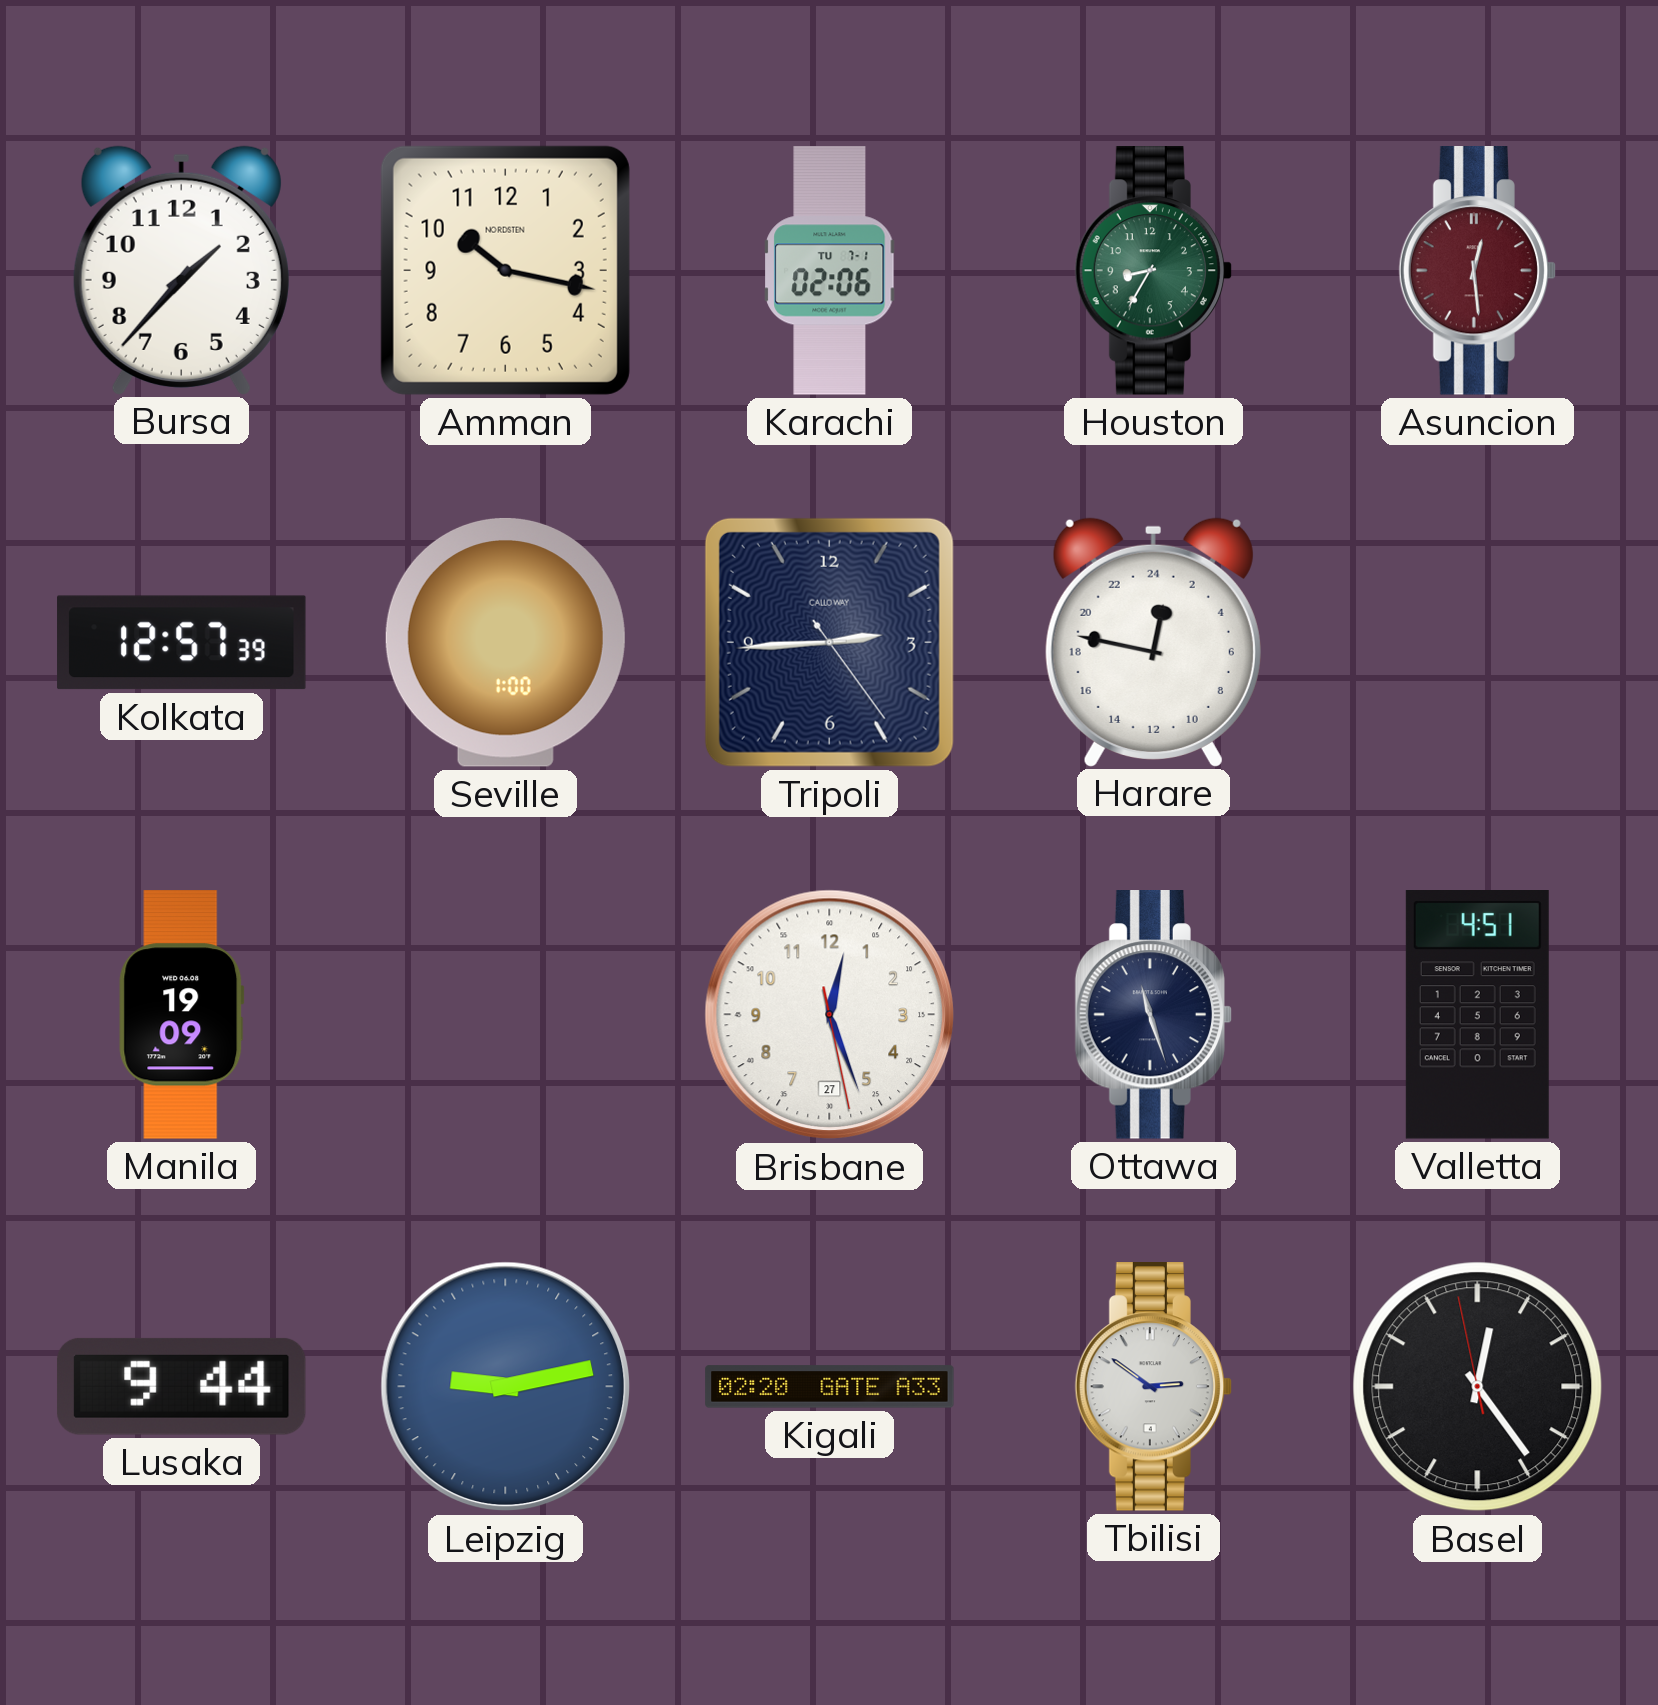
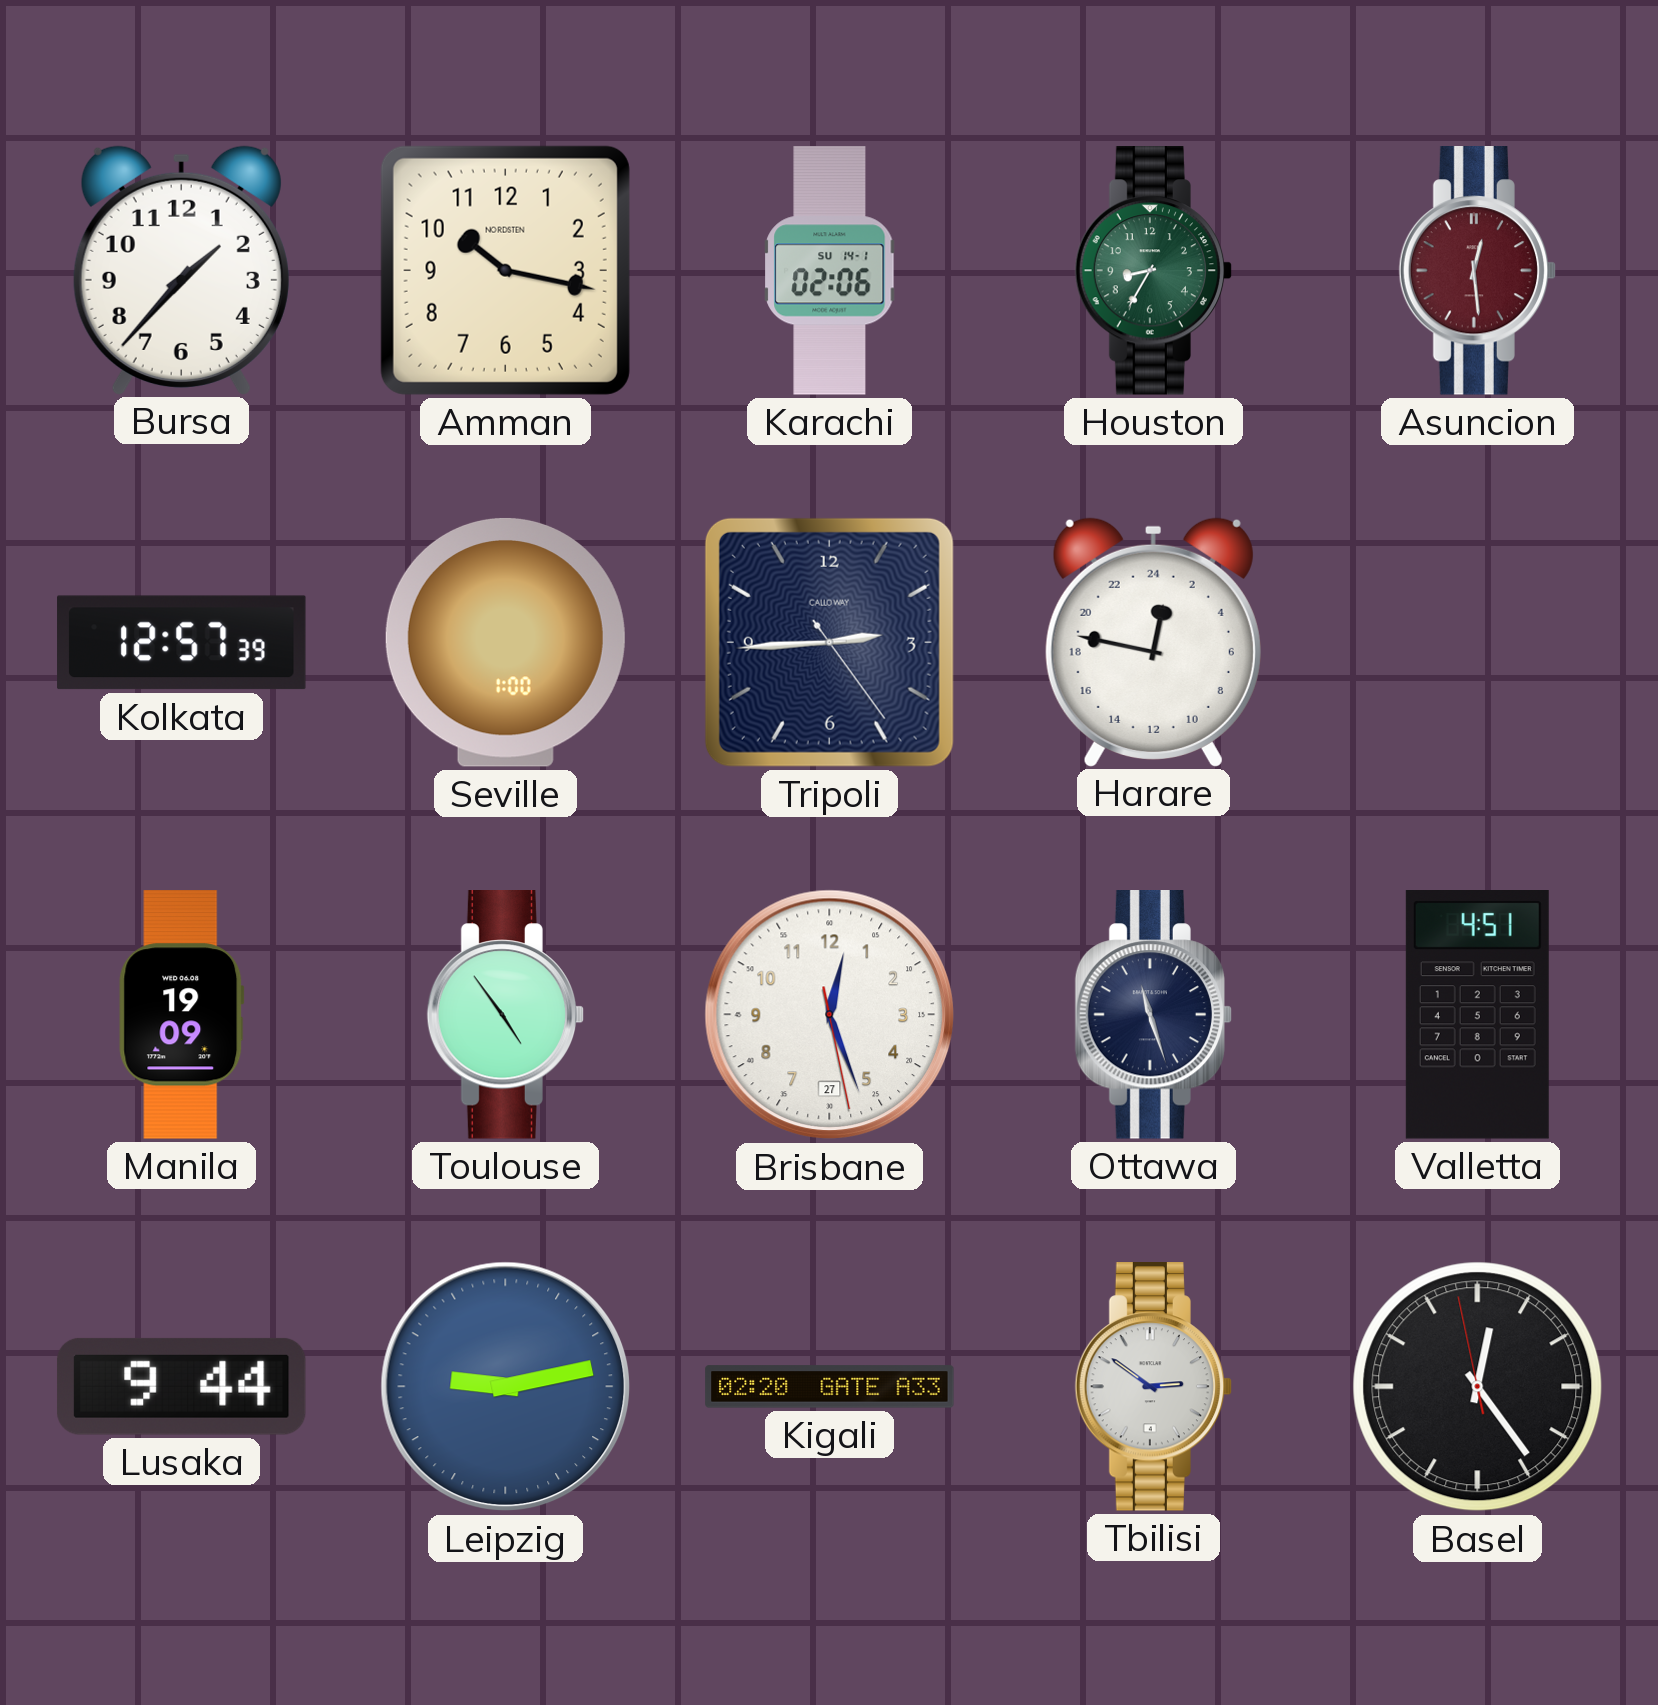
Karachi date: TU 7-1 -> SU 14-1
Toulouse: none -> 4:54
